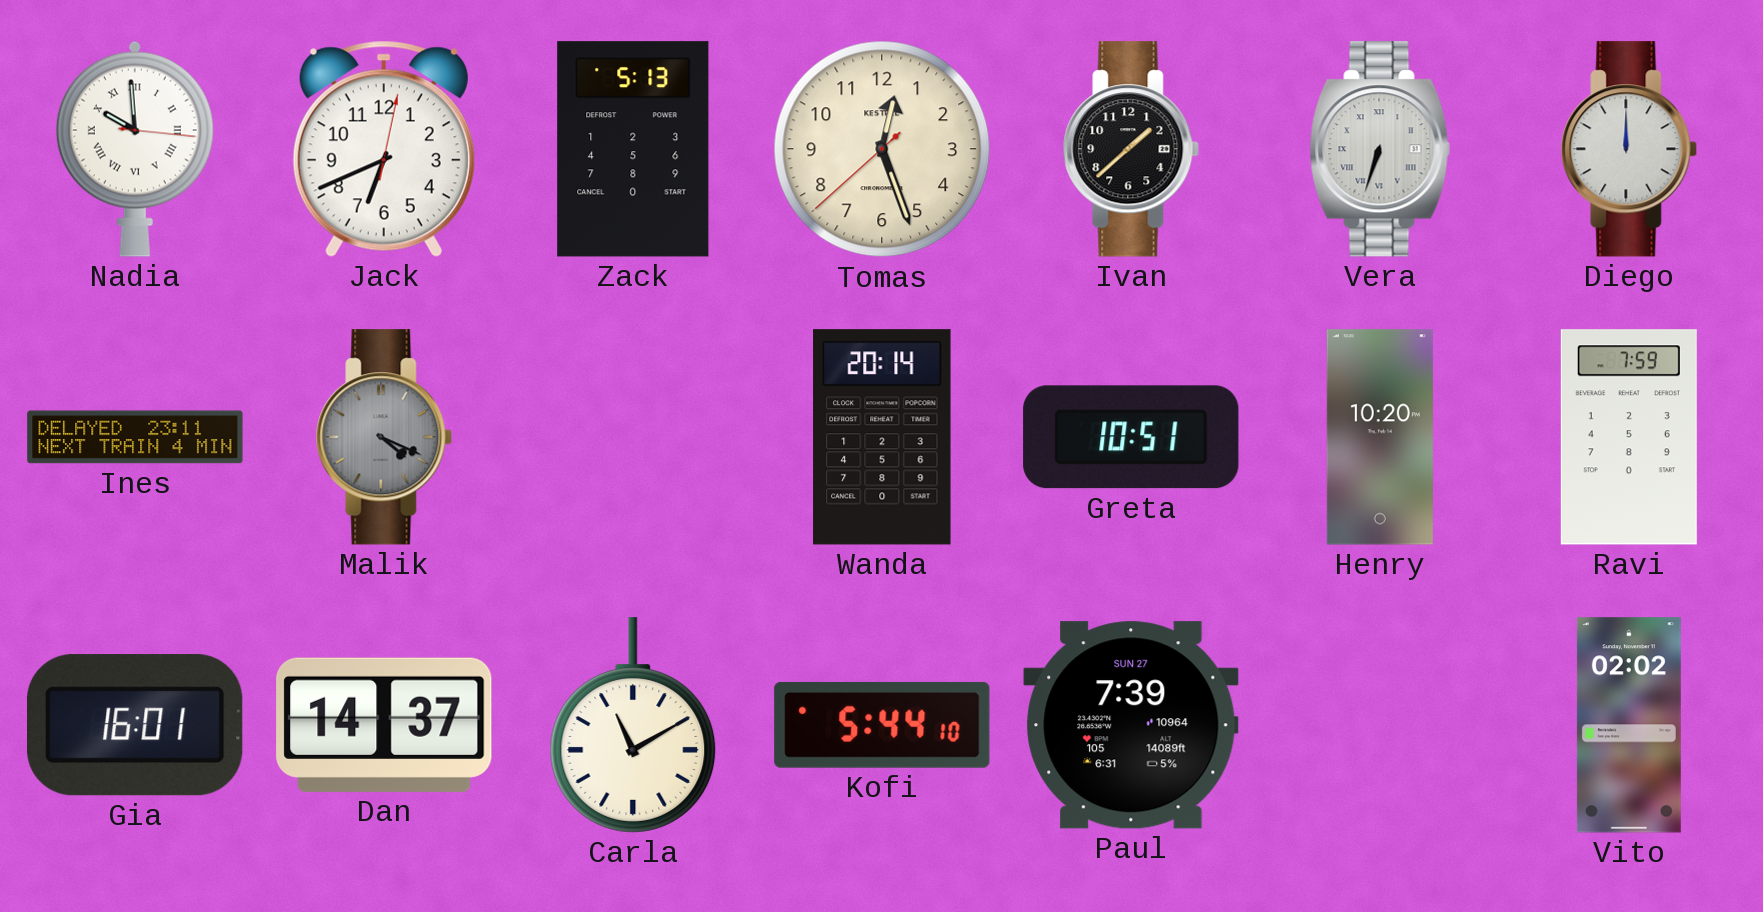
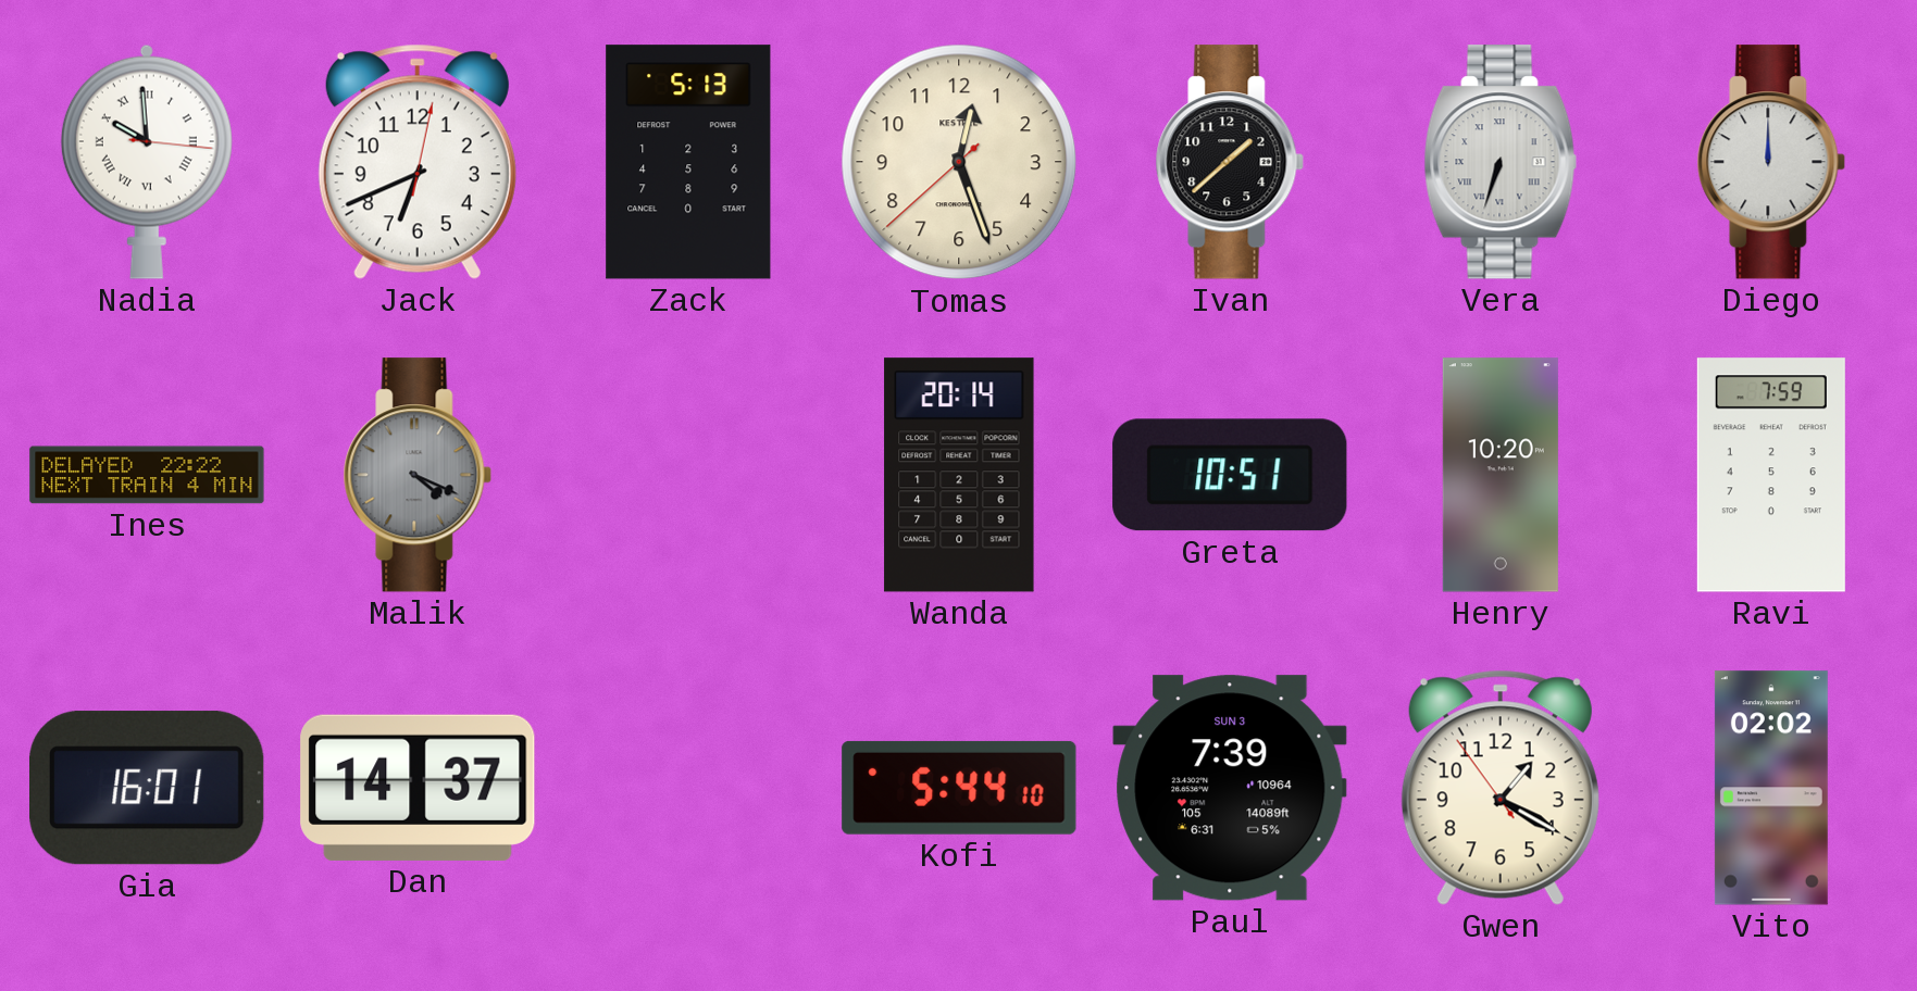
Ines: 23:11 -> 22:22
Carla: 11:10 -> none
Paul date: SUN 27 -> SUN 3
Gwen: none -> 1:19
